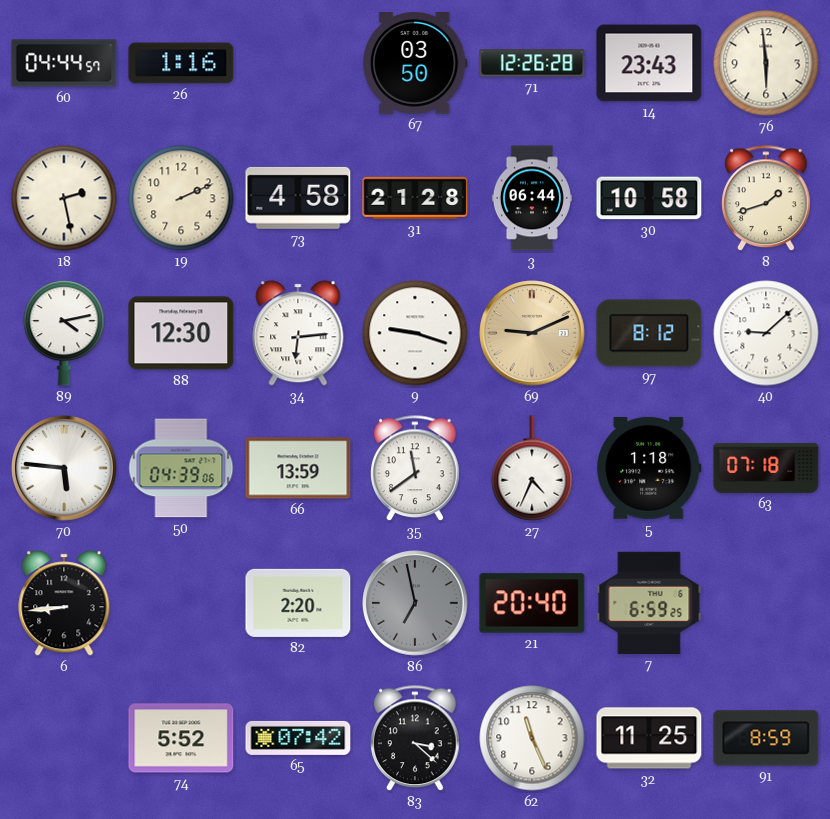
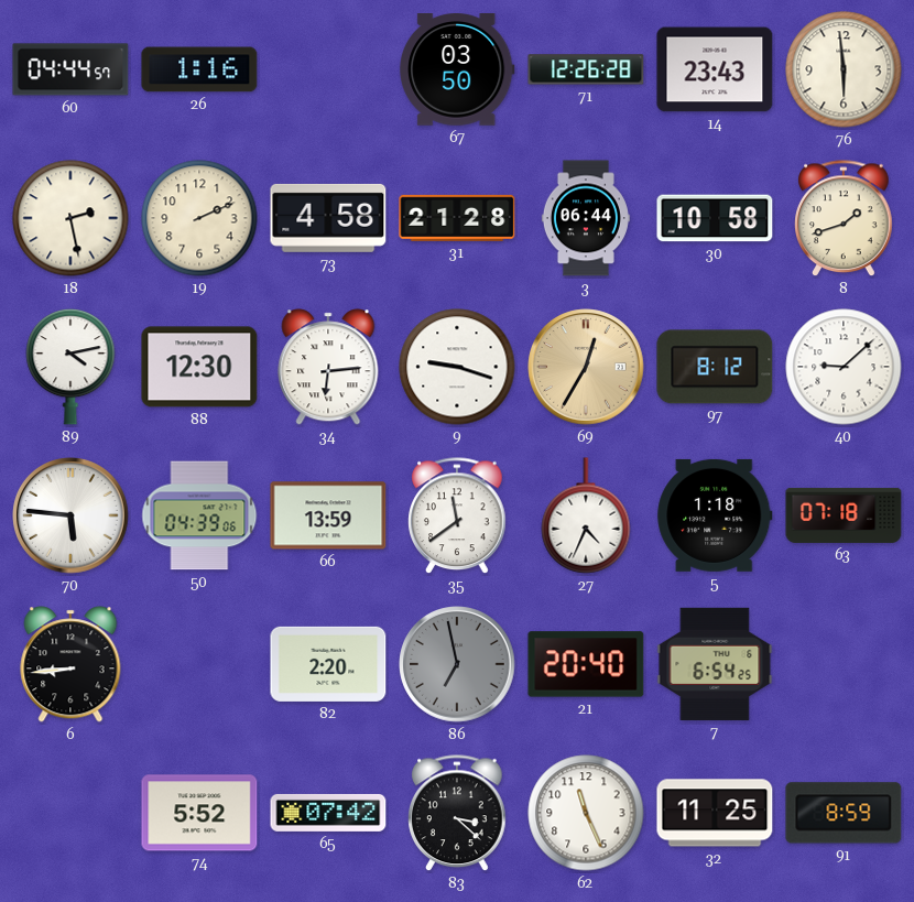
69: 9:11 -> 12:35
7: 6:59 -> 6:54
